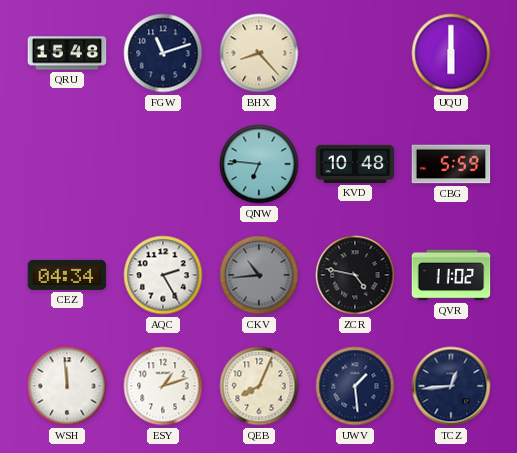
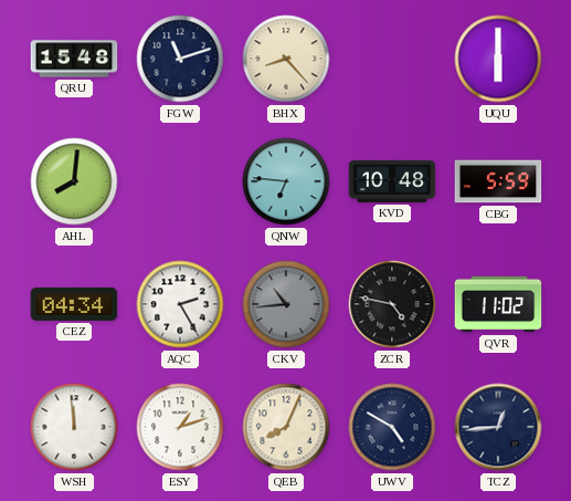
AHL: none -> 8:01
UWV: 1:29 -> 4:50
